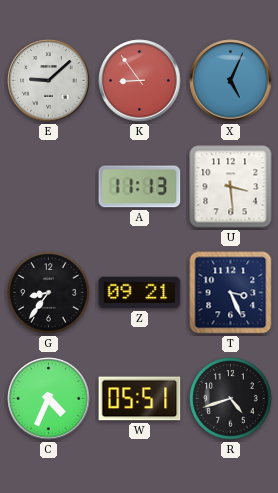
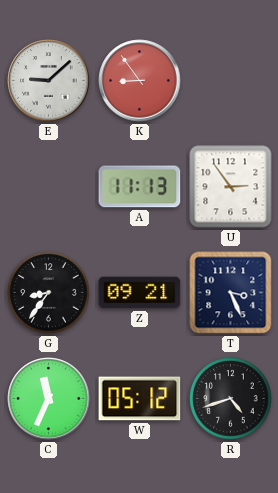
X: 5:04 -> none
U: 3:29 -> 2:54
C: 4:34 -> 11:34
W: 05:51 -> 05:12
